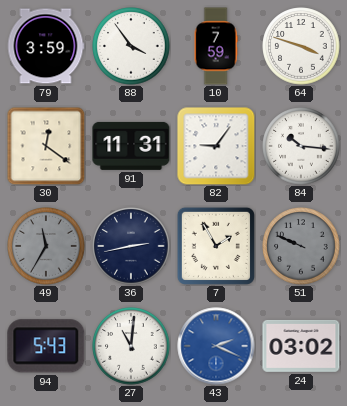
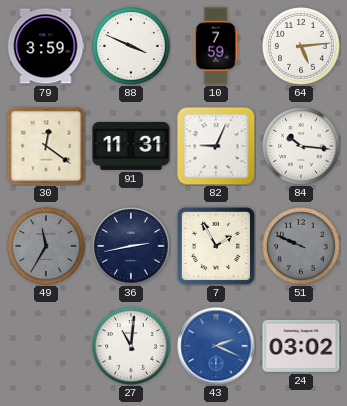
88: 3:54 -> 3:49
64: 3:48 -> 5:14
82: 9:06 -> 9:04
94: 5:43 -> none
